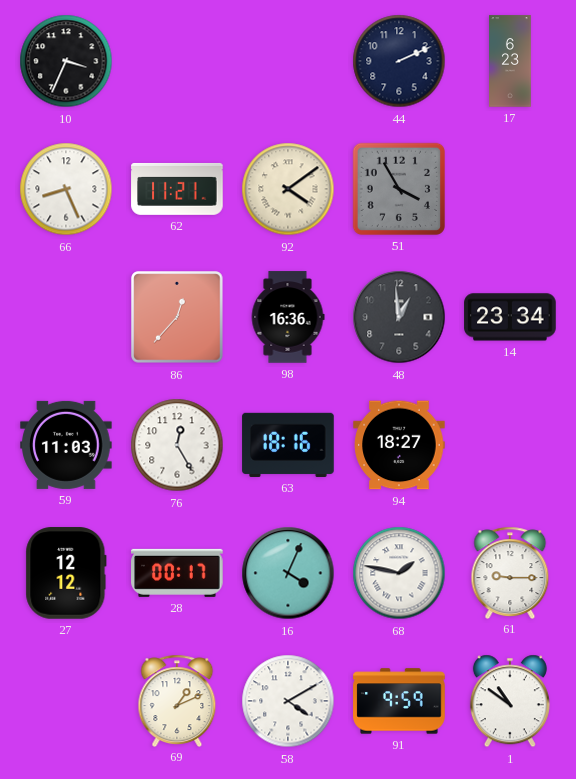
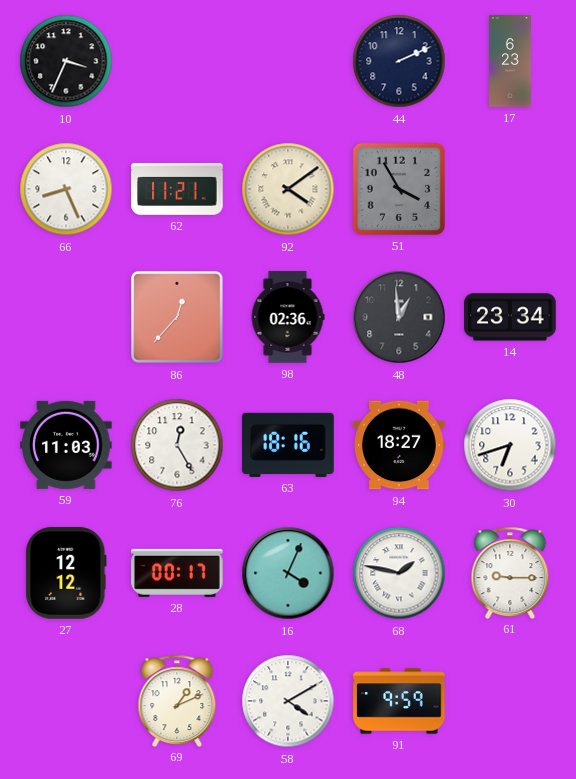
98: 16:36 -> 02:36
30: none -> 6:42
1: 10:51 -> none
